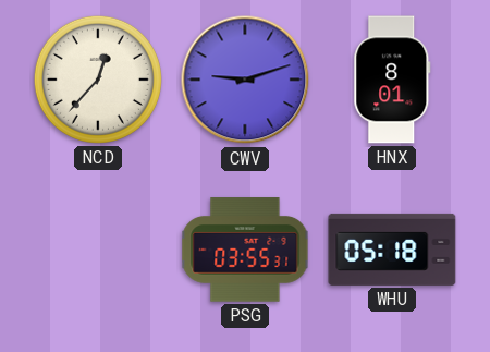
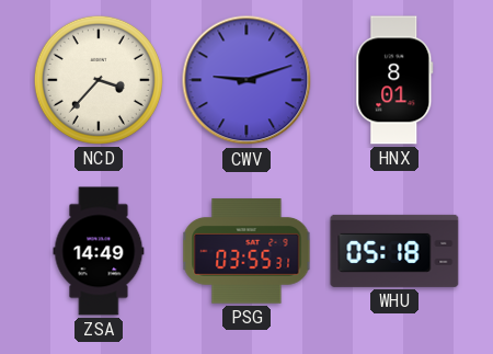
NCD: 12:37 -> 3:37
ZSA: none -> 14:49
